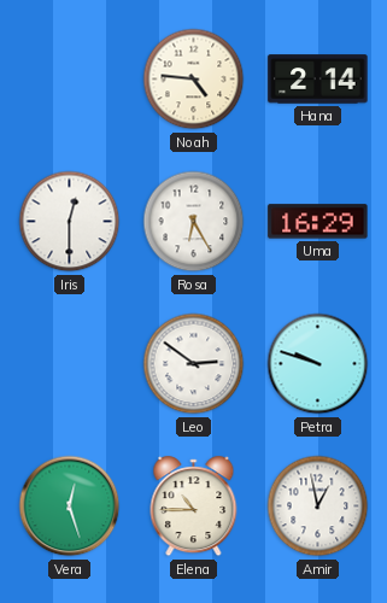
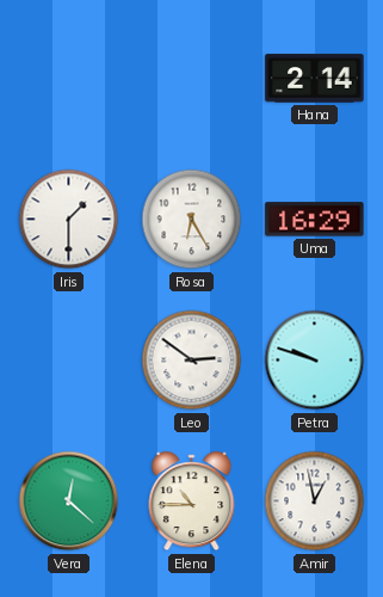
Noah: 4:46 -> none
Iris: 12:30 -> 1:30
Vera: 12:27 -> 12:22
